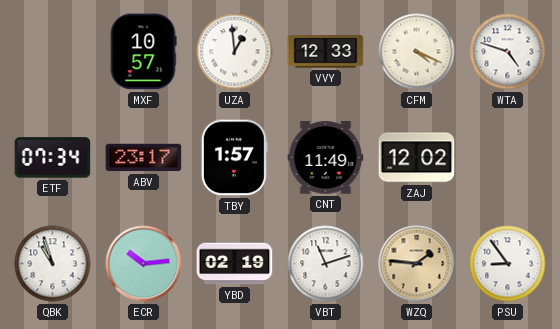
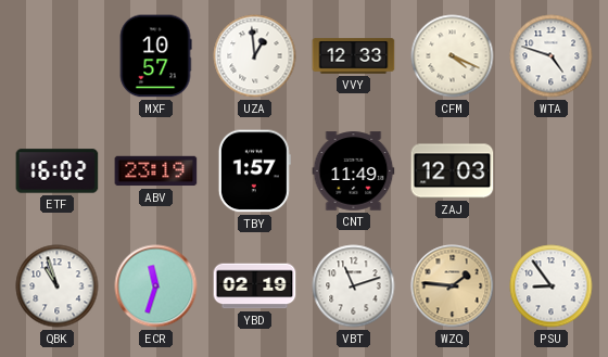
ETF: 07:34 -> 16:02
ABV: 23:17 -> 23:19
ZAJ: 12:02 -> 12:03
ECR: 10:14 -> 11:33
